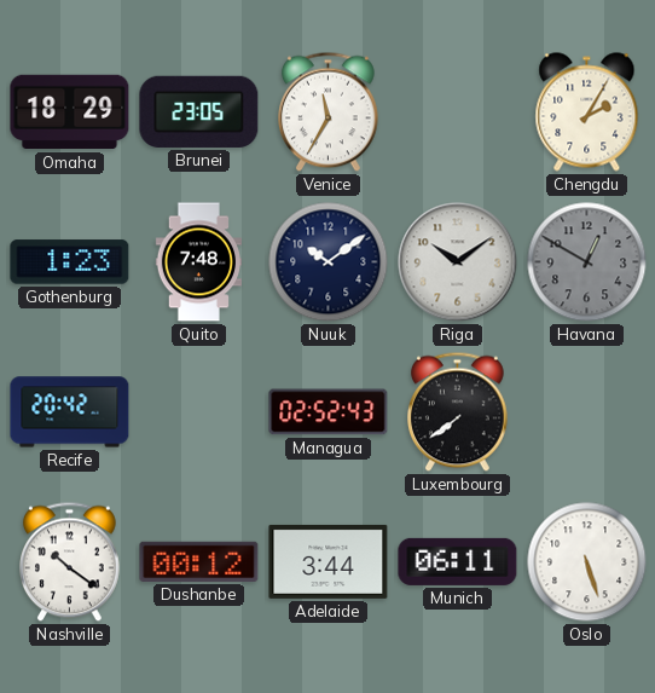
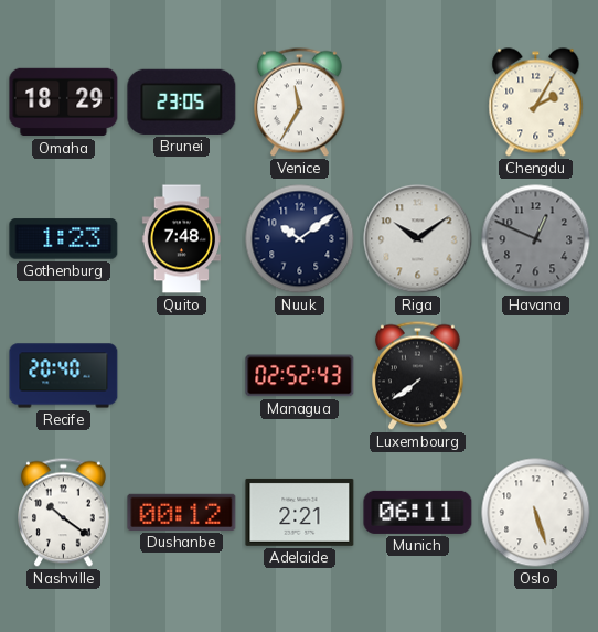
Havana: 12:50 -> 12:49
Recife: 20:42 -> 20:40
Adelaide: 3:44 -> 2:21
